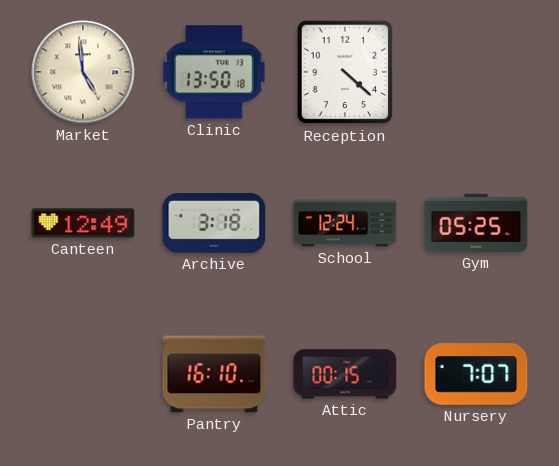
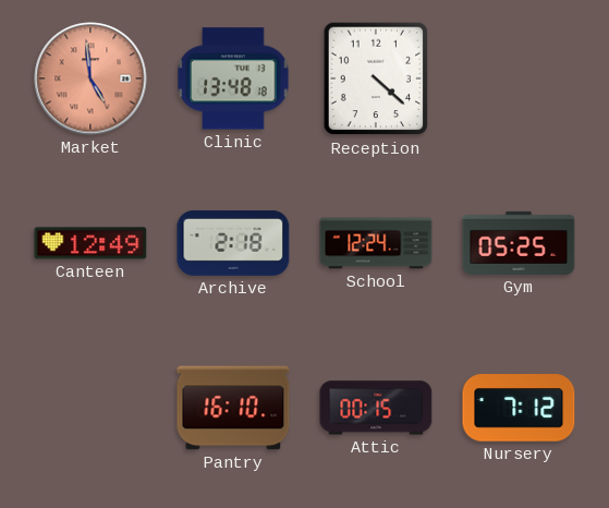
Market dial: cream -> salmon
Clinic: 13:50 -> 13:48
Archive: 3:18 -> 2:18
Nursery: 7:07 -> 7:12
